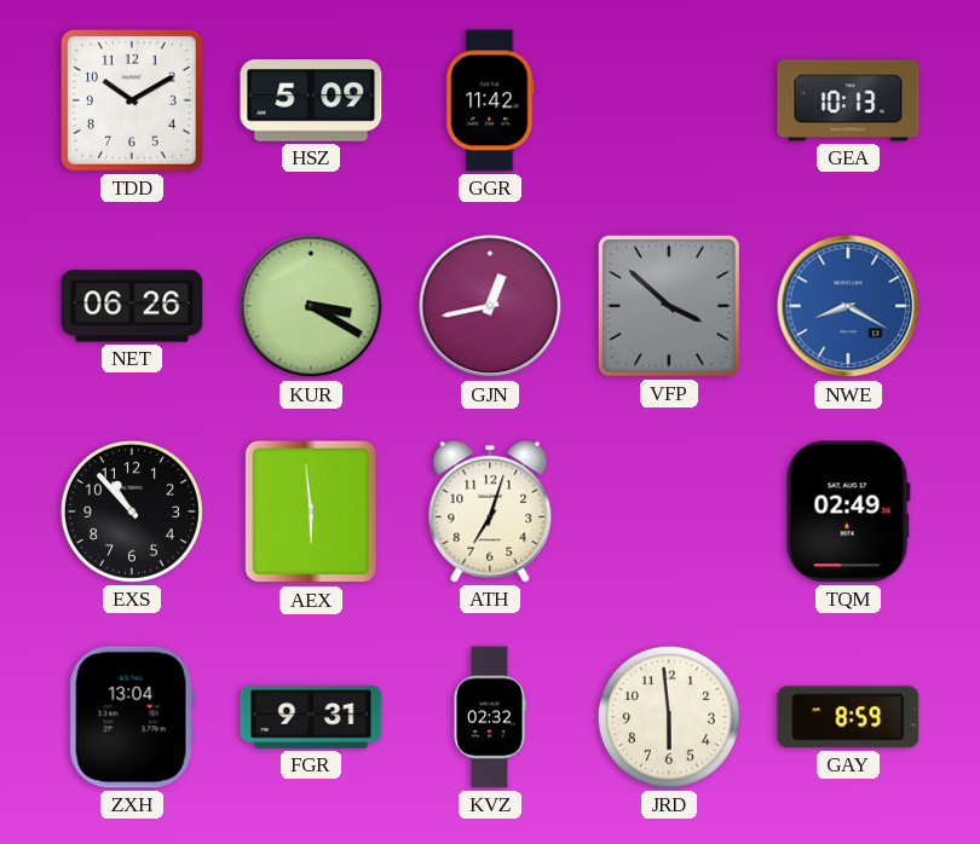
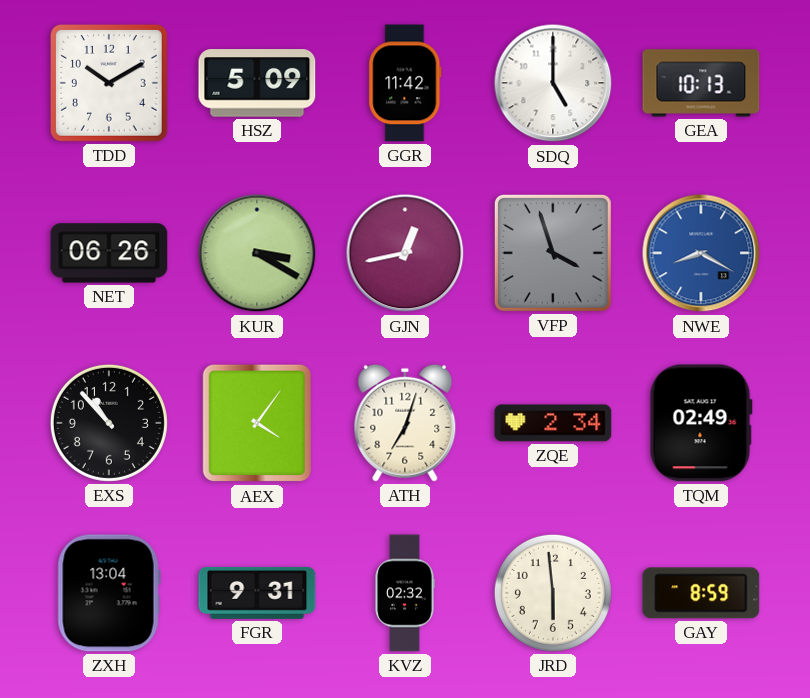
SDQ: none -> 5:00
VFP: 3:52 -> 3:57
AEX: 5:59 -> 4:06
ZQE: none -> 2:34
